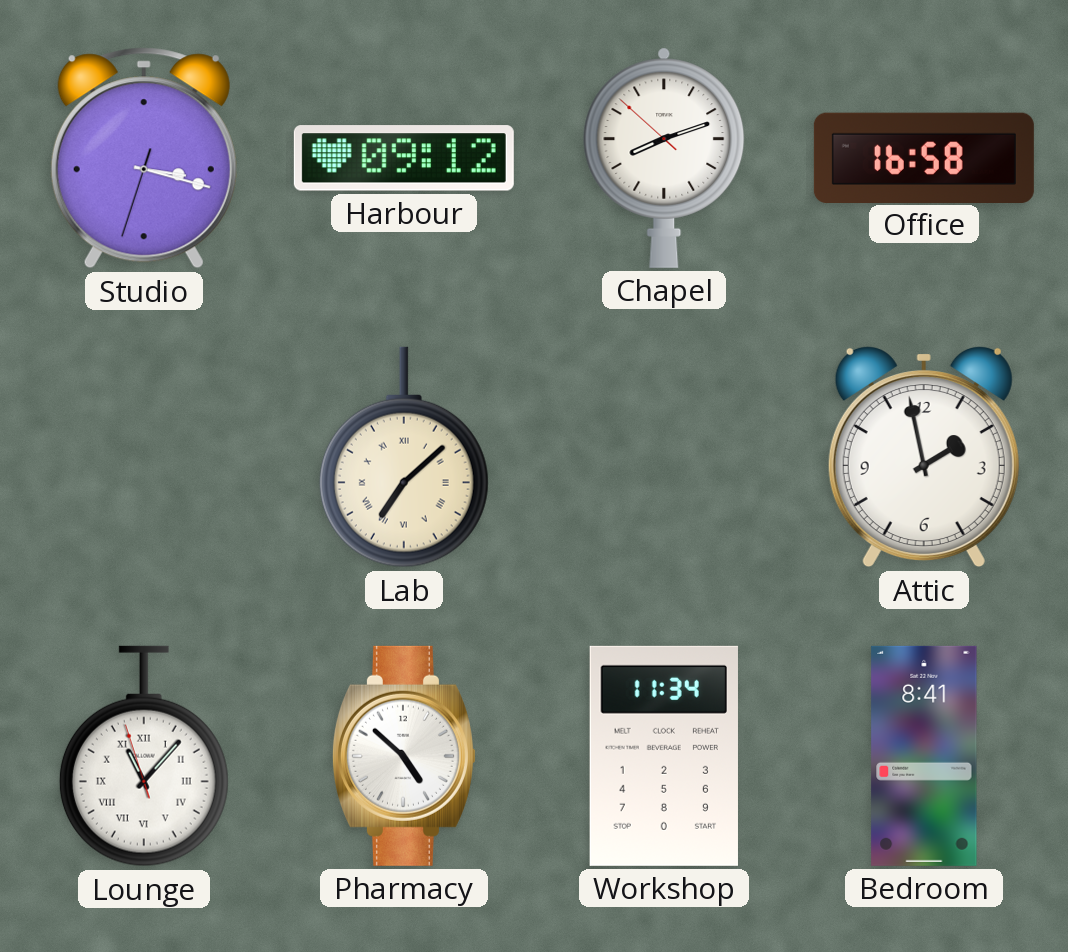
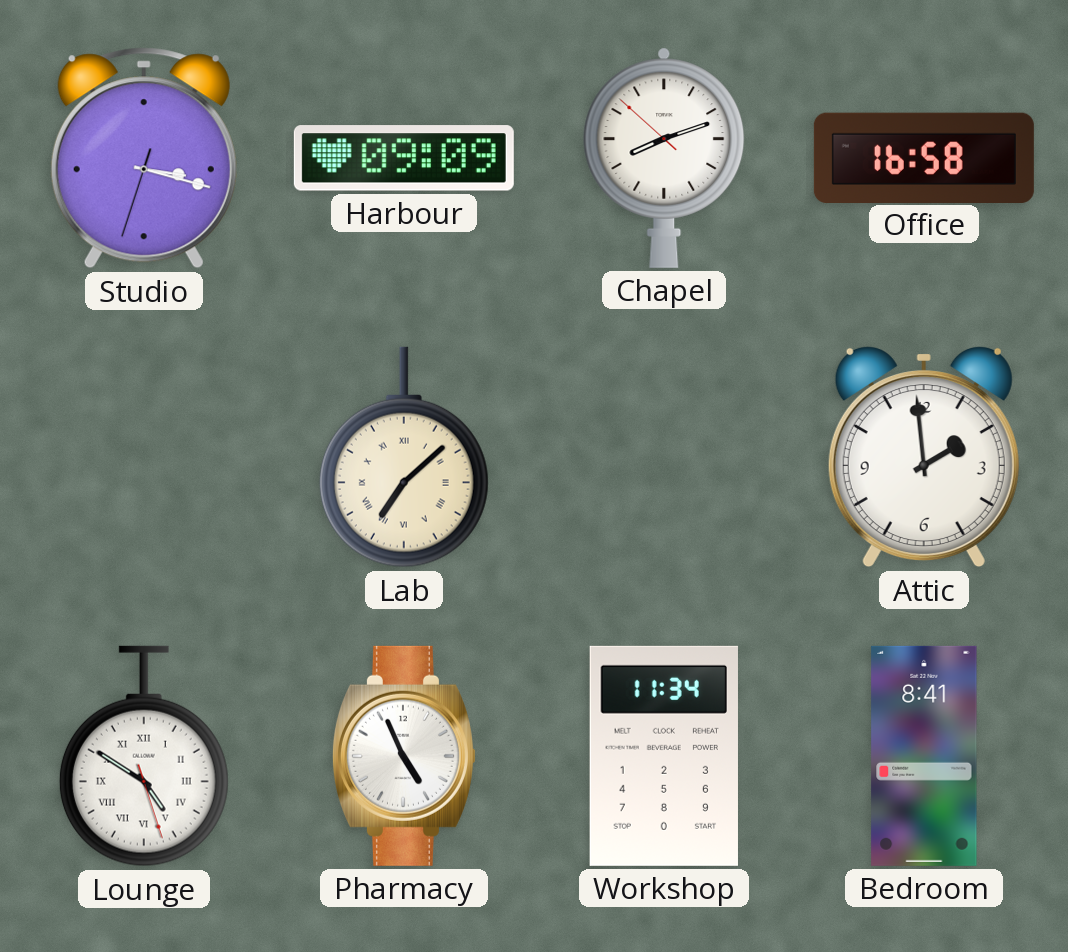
Harbour: 09:12 -> 09:09
Attic: 1:58 -> 1:59
Lounge: 11:06 -> 4:50
Pharmacy: 4:52 -> 4:56
